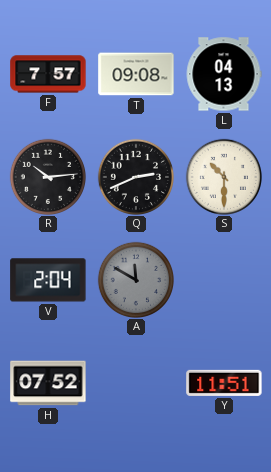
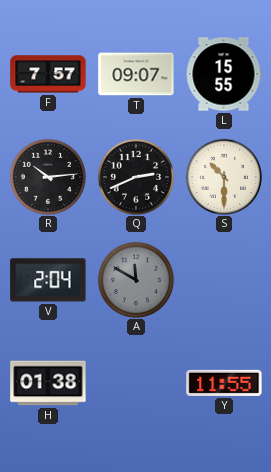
T: 09:08 -> 09:07
L: 04:13 -> 15:55
H: 07:52 -> 01:38
Y: 11:51 -> 11:55
